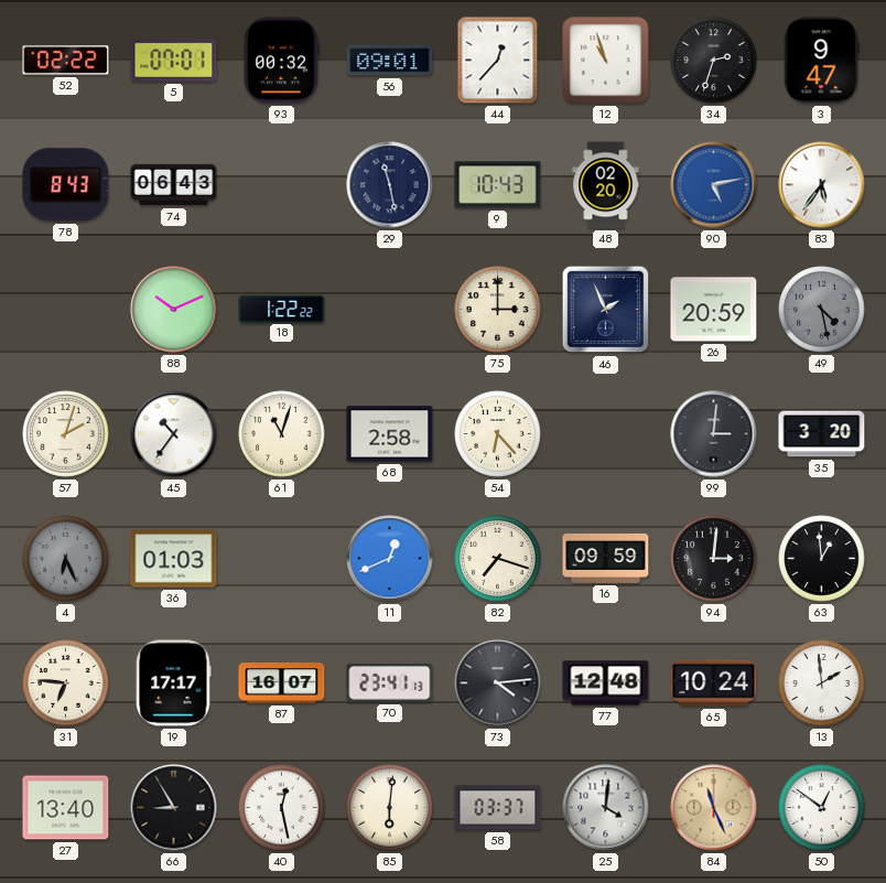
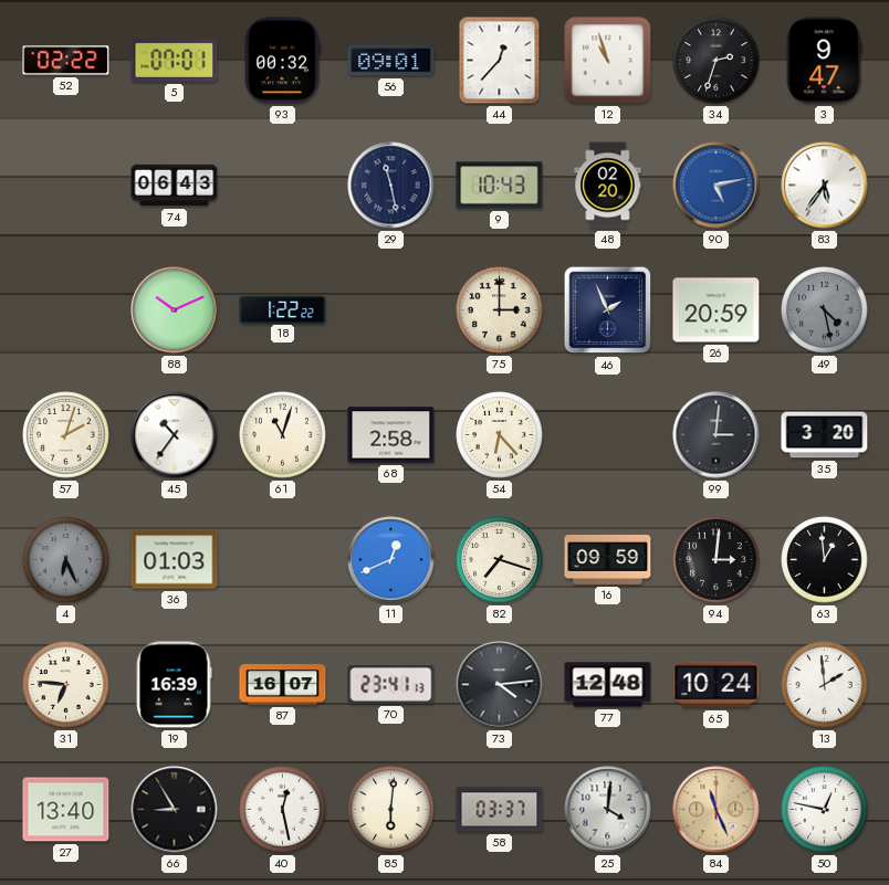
78: 8:43 -> none
19: 17:17 -> 16:39
50: 12:51 -> 12:47
